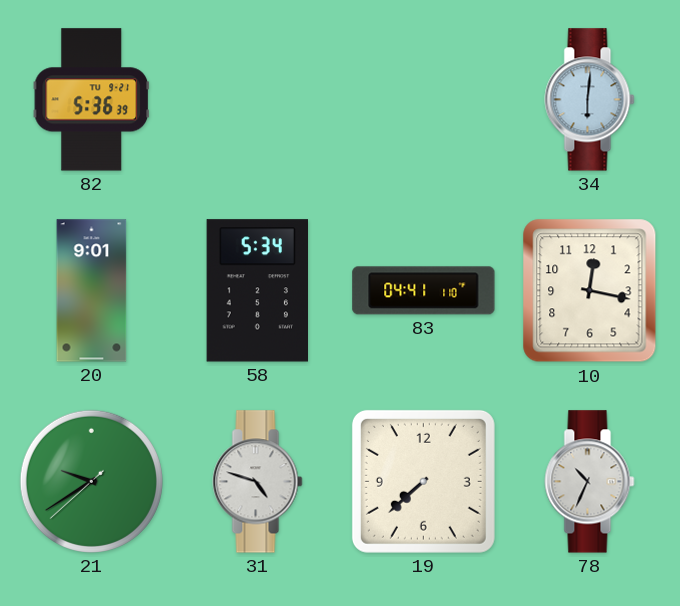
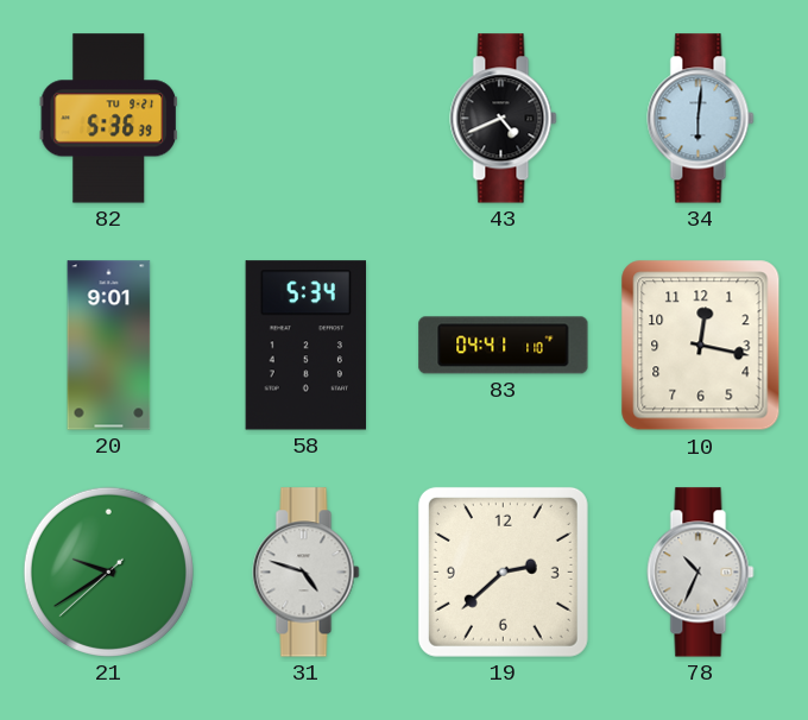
43: none -> 4:41
19: 7:38 -> 2:38
